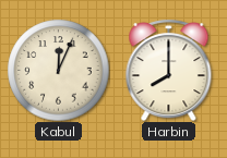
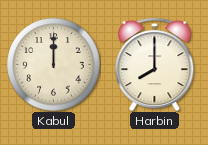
Kabul: 12:04 -> 12:00
